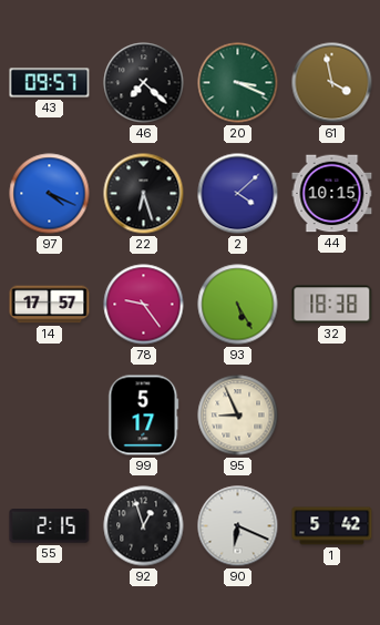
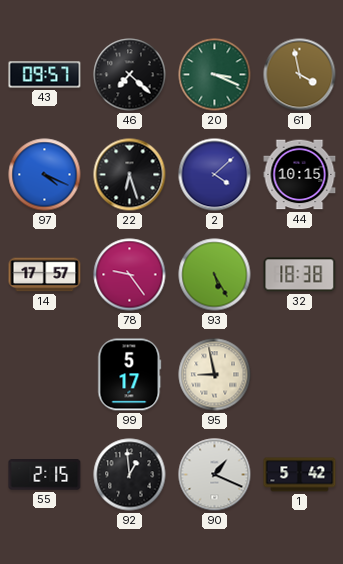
95: 8:56 -> 8:58
92: 12:57 -> 12:59
90: 6:19 -> 1:19
